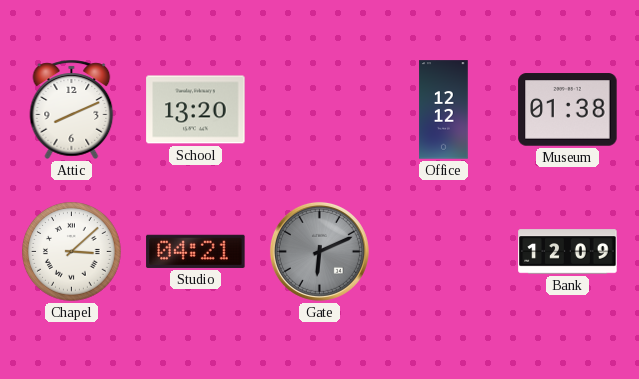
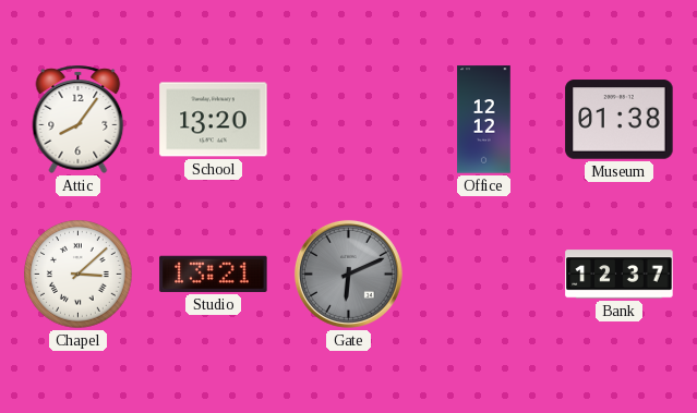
Attic: 8:11 -> 8:06
Studio: 04:21 -> 13:21
Bank: 12:09 -> 12:37
